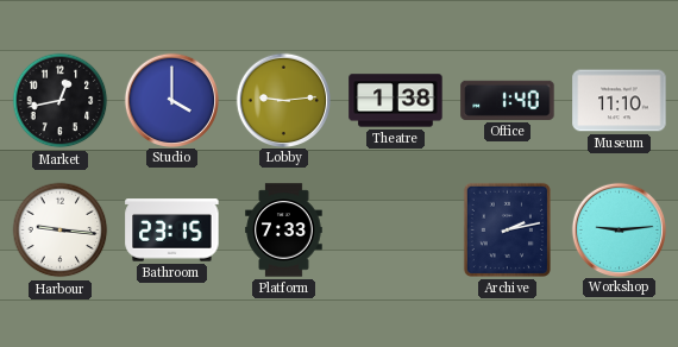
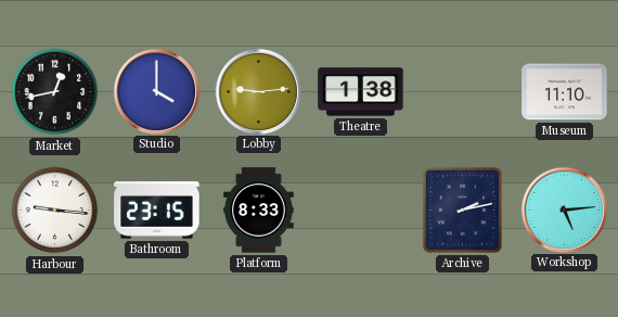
Office: 1:40 -> none
Platform: 7:33 -> 8:33
Workshop: 9:14 -> 5:14
